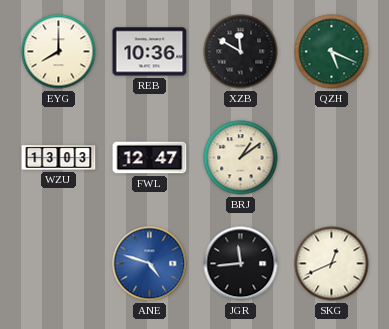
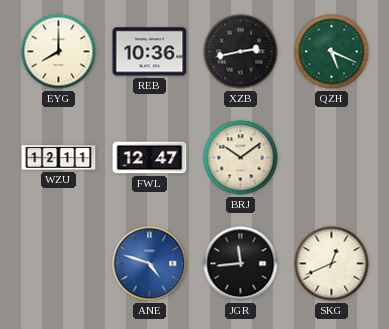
XZB: 11:50 -> 2:43
WZU: 13:03 -> 12:11
BRJ: 1:09 -> 10:09
